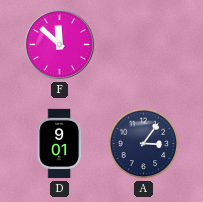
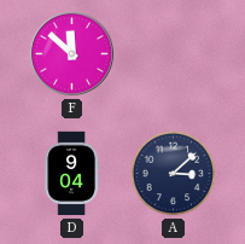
D: 9:01 -> 9:04
A: 3:06 -> 3:08
